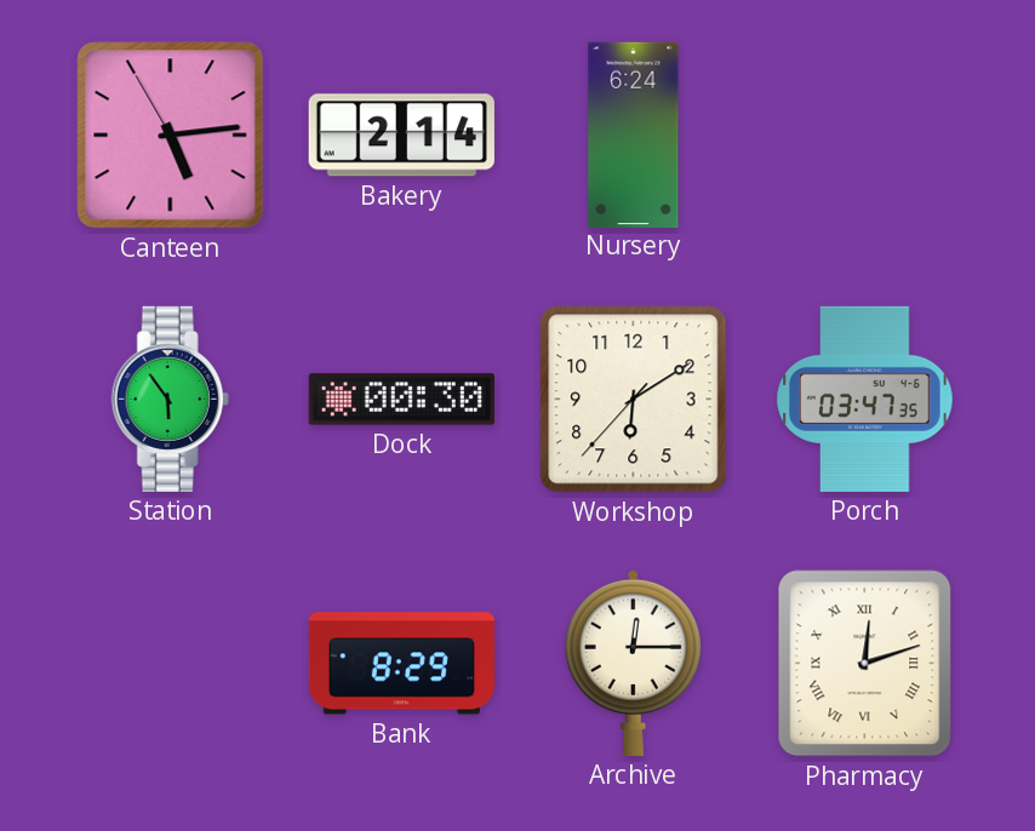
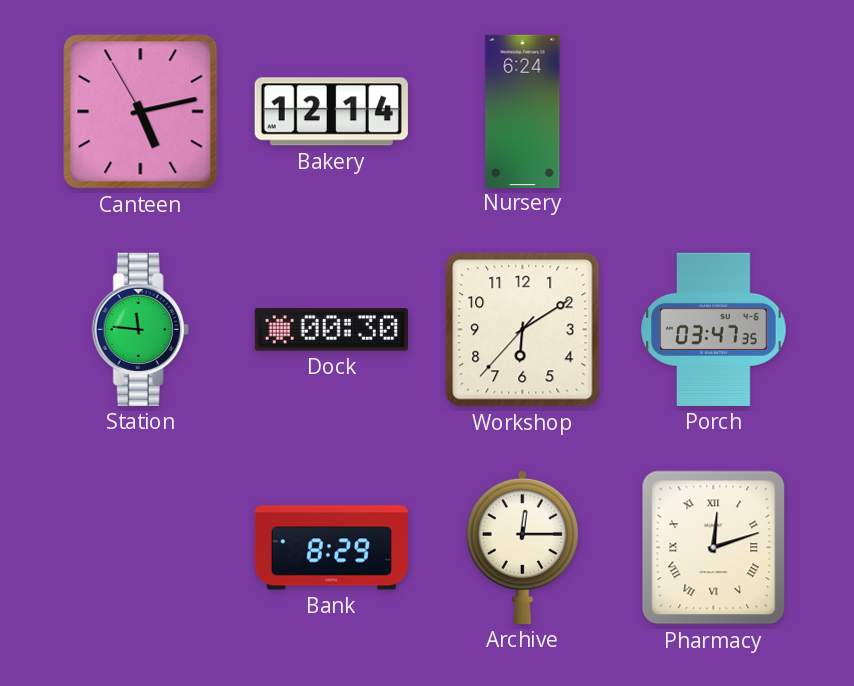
Canteen: 5:13 -> 5:12
Bakery: 2:14 -> 12:14
Station: 5:54 -> 11:46
